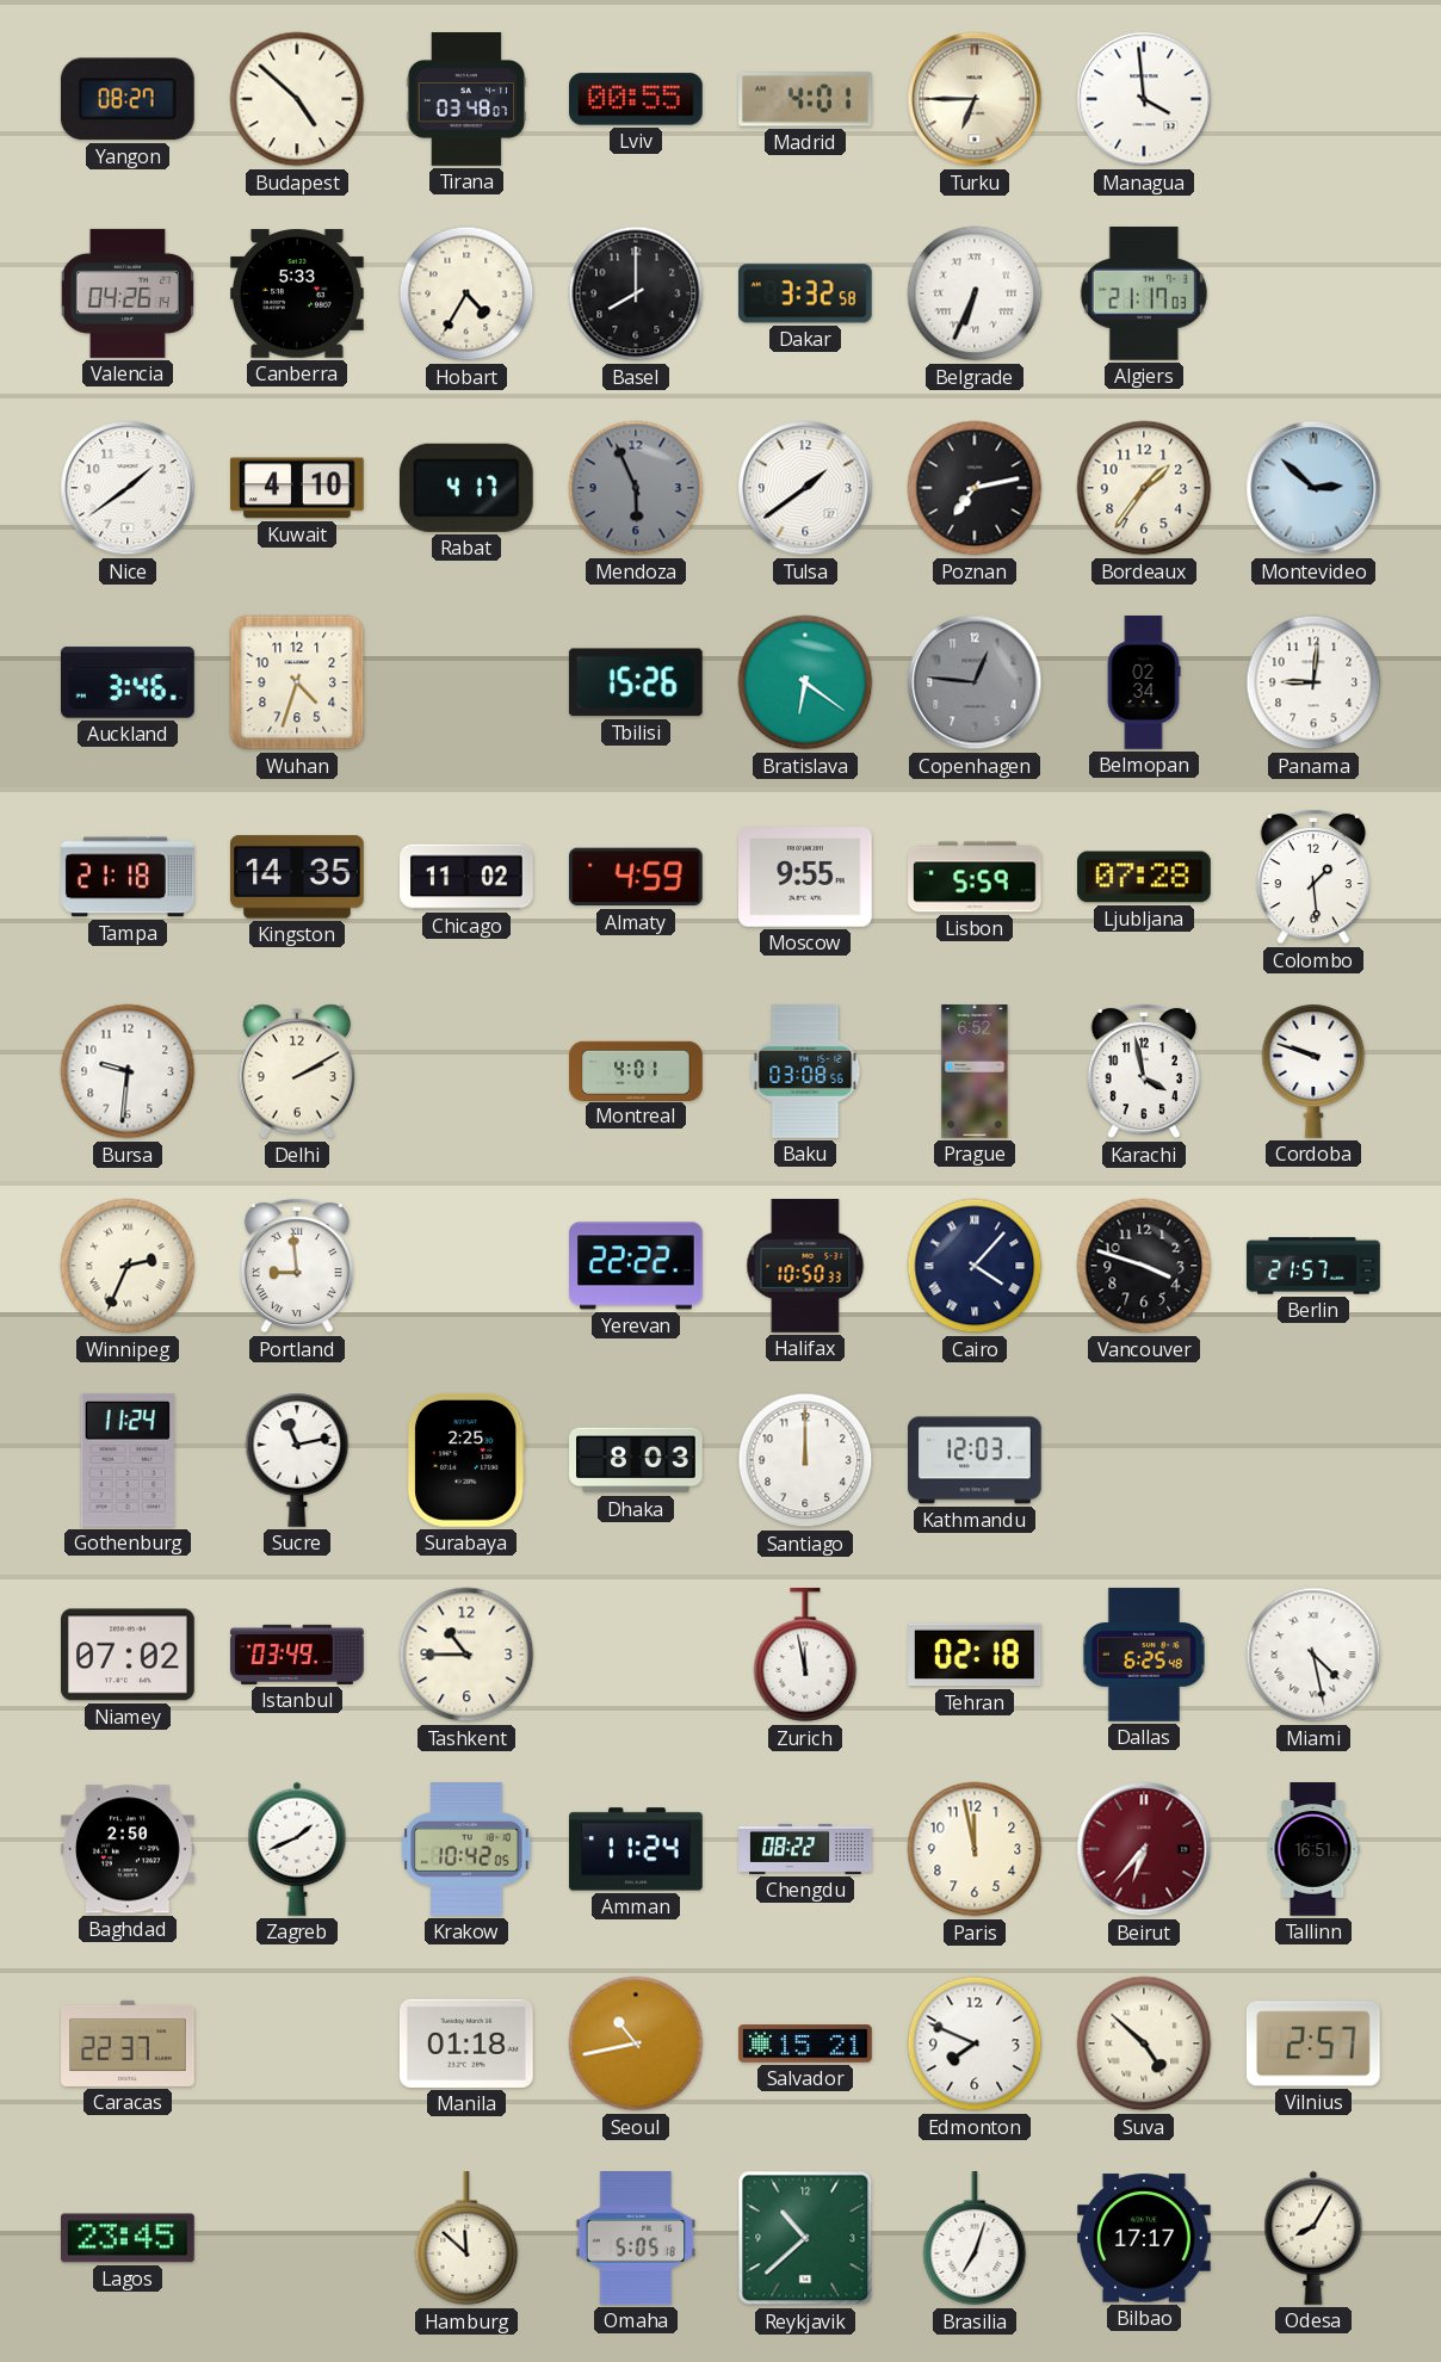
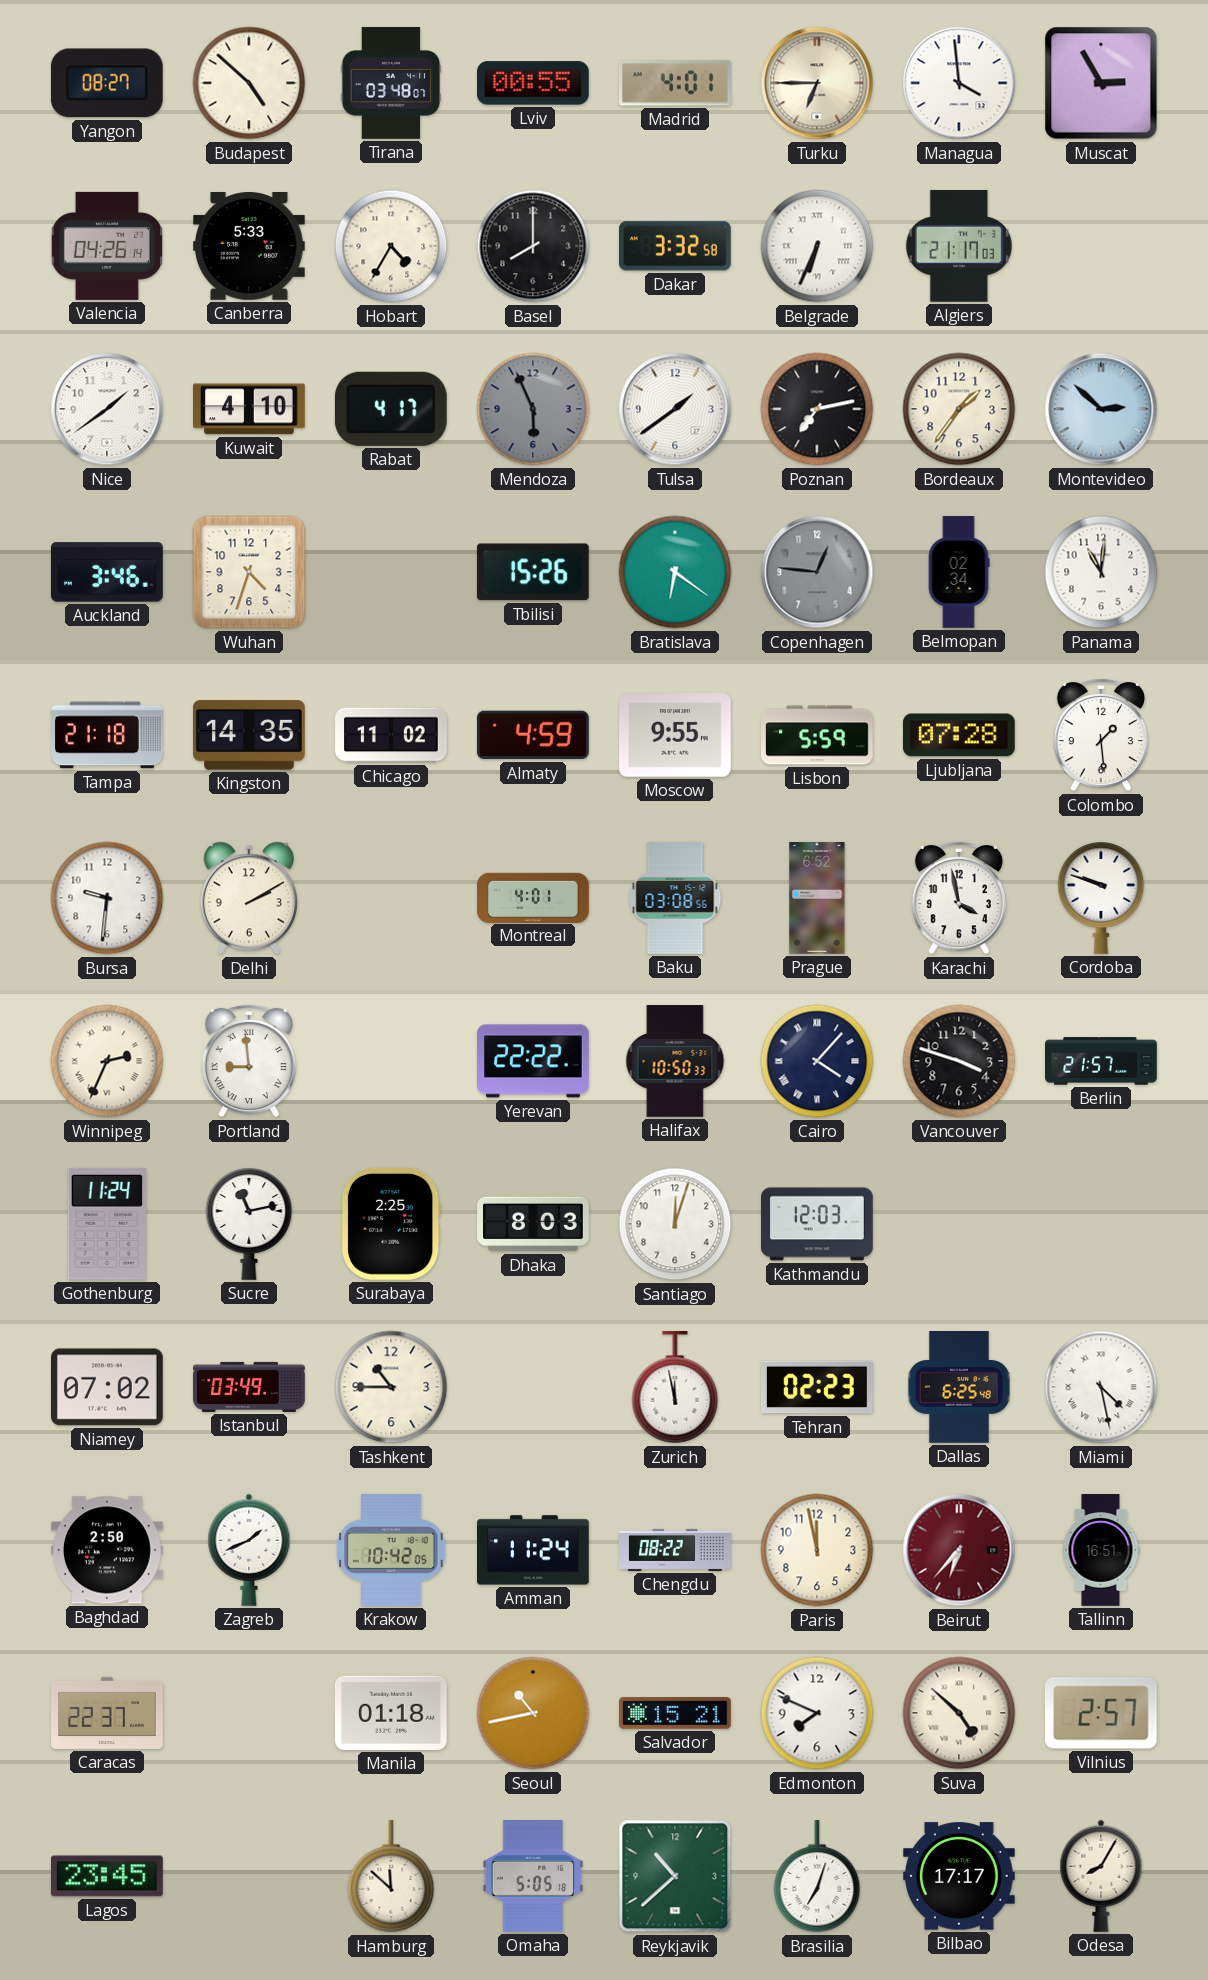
Muscat: none -> 2:55
Panama: 9:01 -> 11:01
Santiago: 12:00 -> 12:03
Tehran: 02:18 -> 02:23
